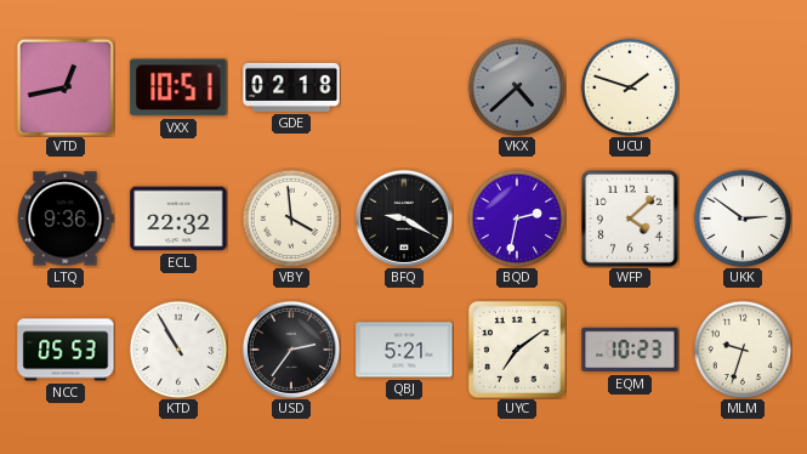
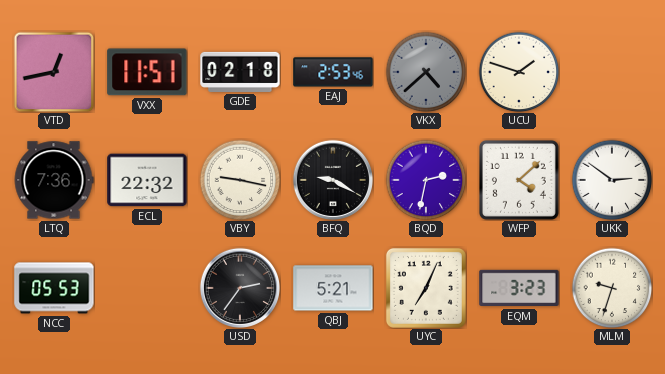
VXX: 10:51 -> 11:51
EAJ: none -> 2:53
LTQ: 9:36 -> 7:36
VBY: 3:59 -> 9:17
KTD: 10:55 -> none
UYC: 7:09 -> 7:04
EQM: 10:23 -> 3:23
